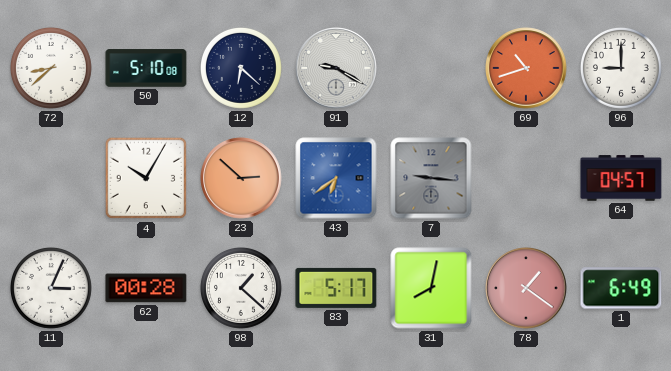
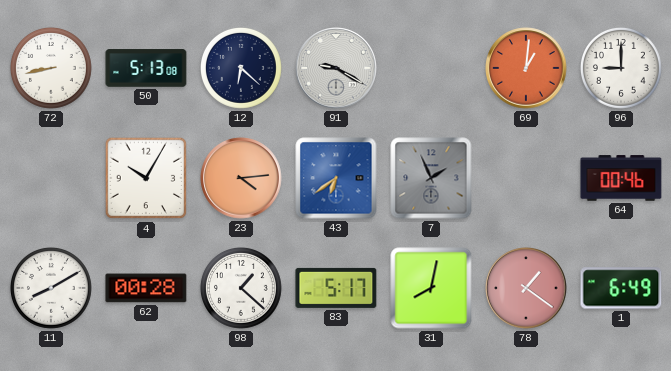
72: 8:38 -> 8:43
50: 5:10 -> 5:13
69: 10:42 -> 1:01
23: 2:52 -> 4:14
7: 9:16 -> 1:56
64: 04:57 -> 00:46
11: 3:04 -> 8:10
